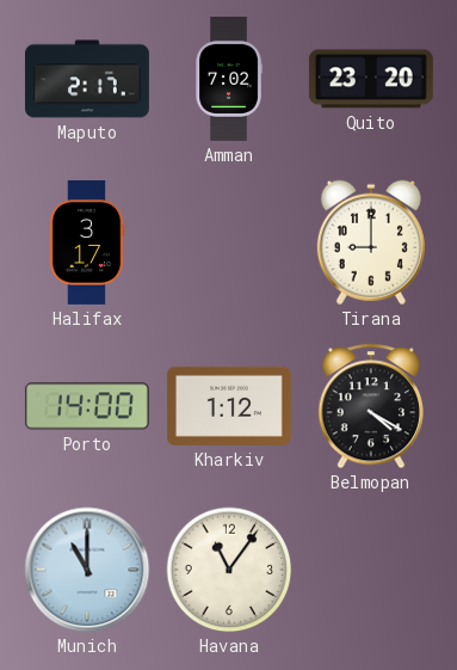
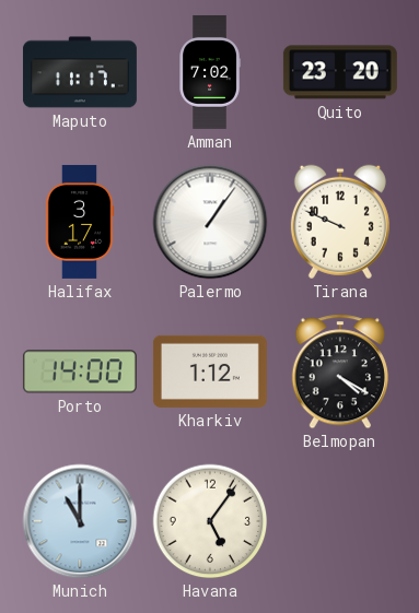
Maputo: 2:17 -> 11:17
Palermo: none -> 1:06
Tirana: 9:00 -> 9:49
Havana: 11:06 -> 5:06
